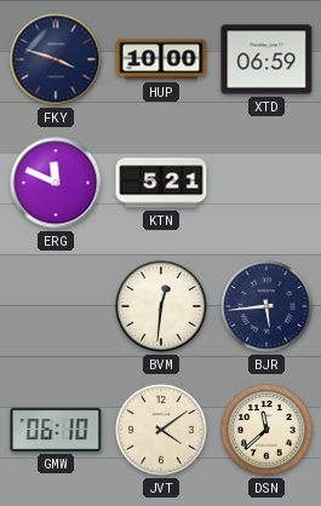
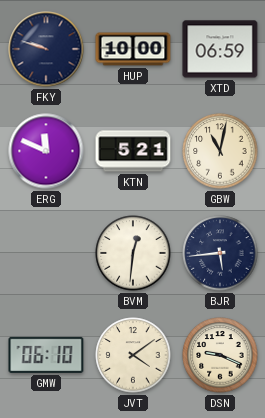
FKY: 3:48 -> 9:48
GBW: none -> 11:02
DSN: 11:38 -> 9:19
